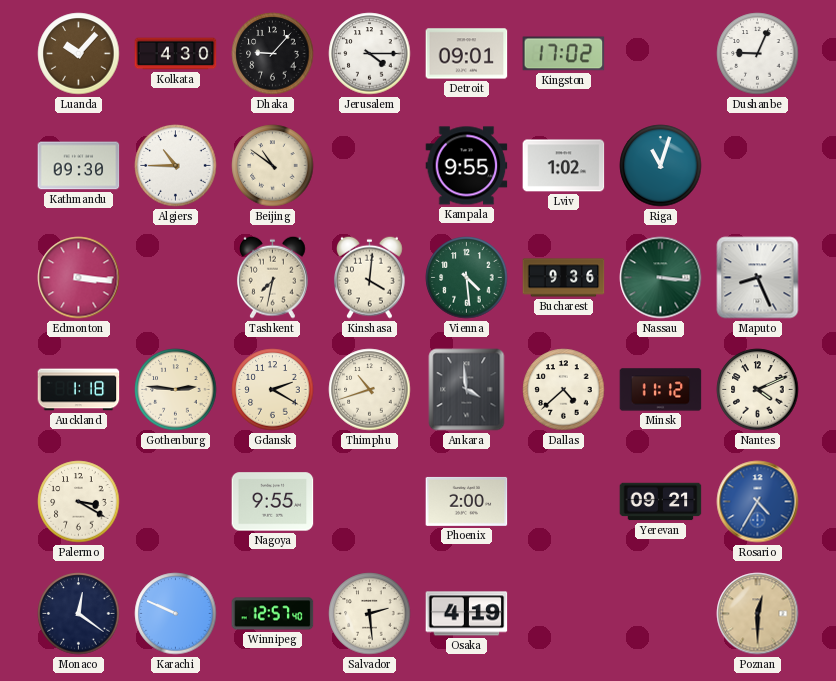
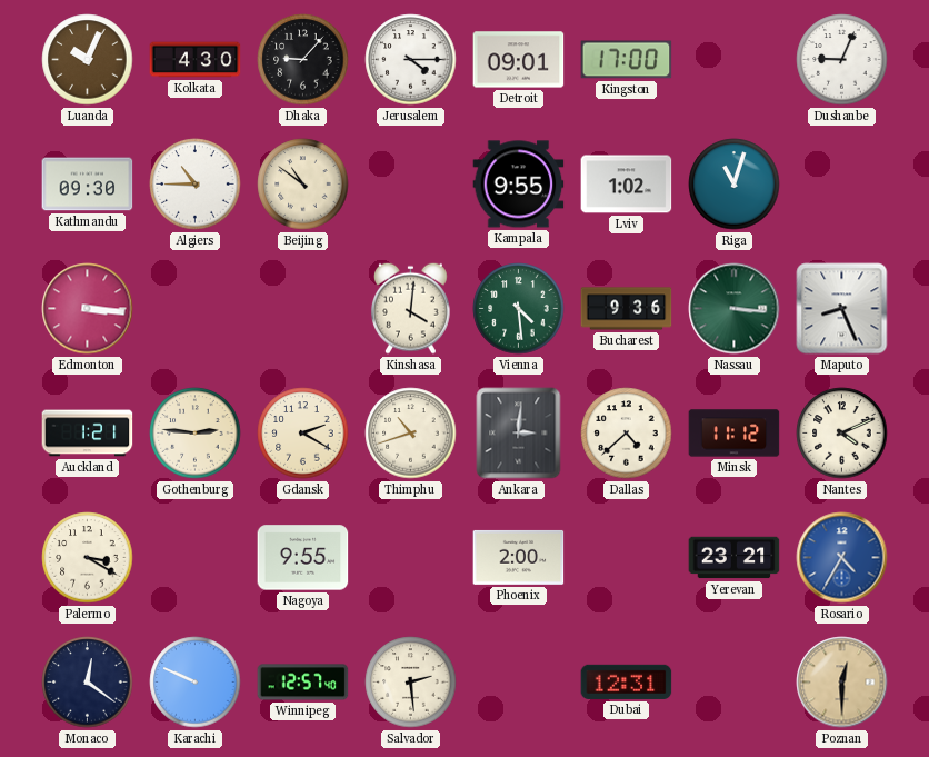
Luanda: 10:07 -> 10:04
Kingston: 17:02 -> 17:00
Tashkent: 7:32 -> none
Auckland: 1:18 -> 1:21
Ankara: 3:59 -> 3:01
Yerevan: 09:21 -> 23:21
Osaka: 4:19 -> none
Dubai: none -> 12:31
